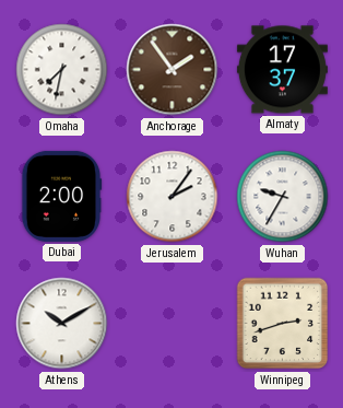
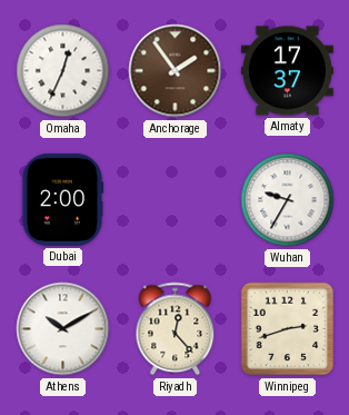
Omaha: 7:32 -> 12:34
Jerusalem: 2:06 -> none
Riyadh: none -> 12:23
